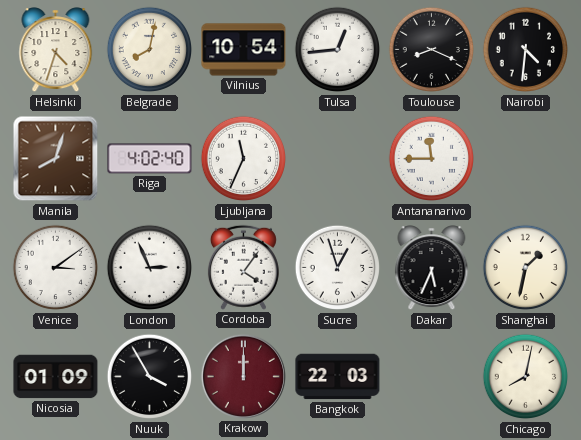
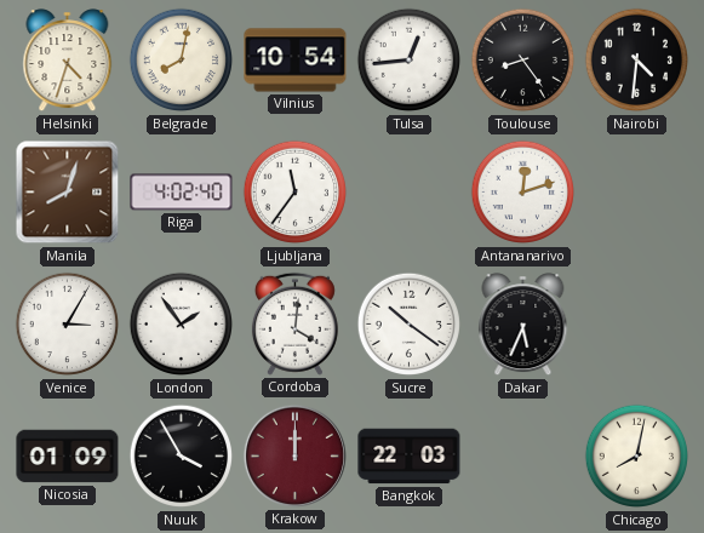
Toulouse: 8:19 -> 8:24
Ljubljana: 11:34 -> 11:36
Antananarivo: 11:45 -> 12:12
Venice: 3:09 -> 3:05
London: 2:56 -> 1:54
Cordoba: 4:06 -> 4:01
Sucre: 12:57 -> 10:21
Shanghai: 1:32 -> none
